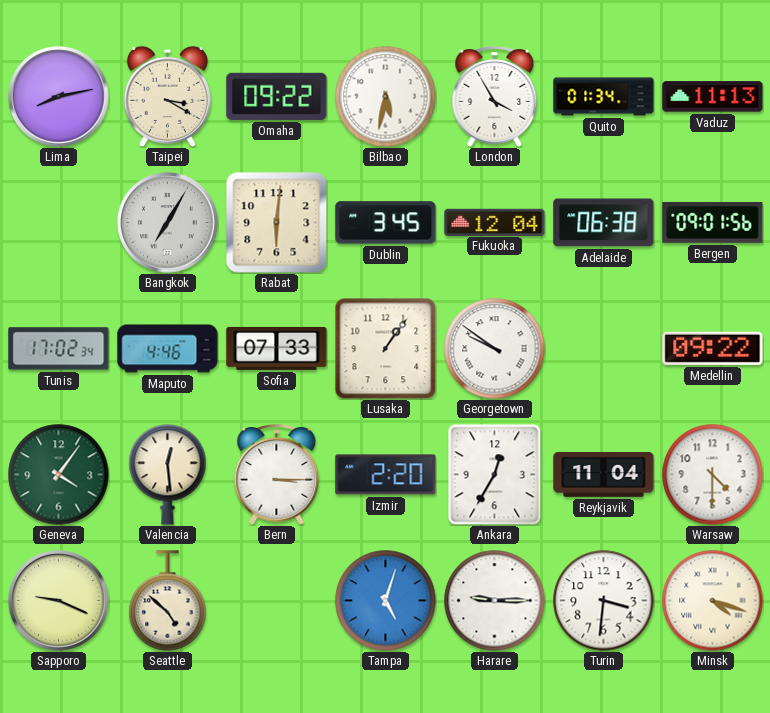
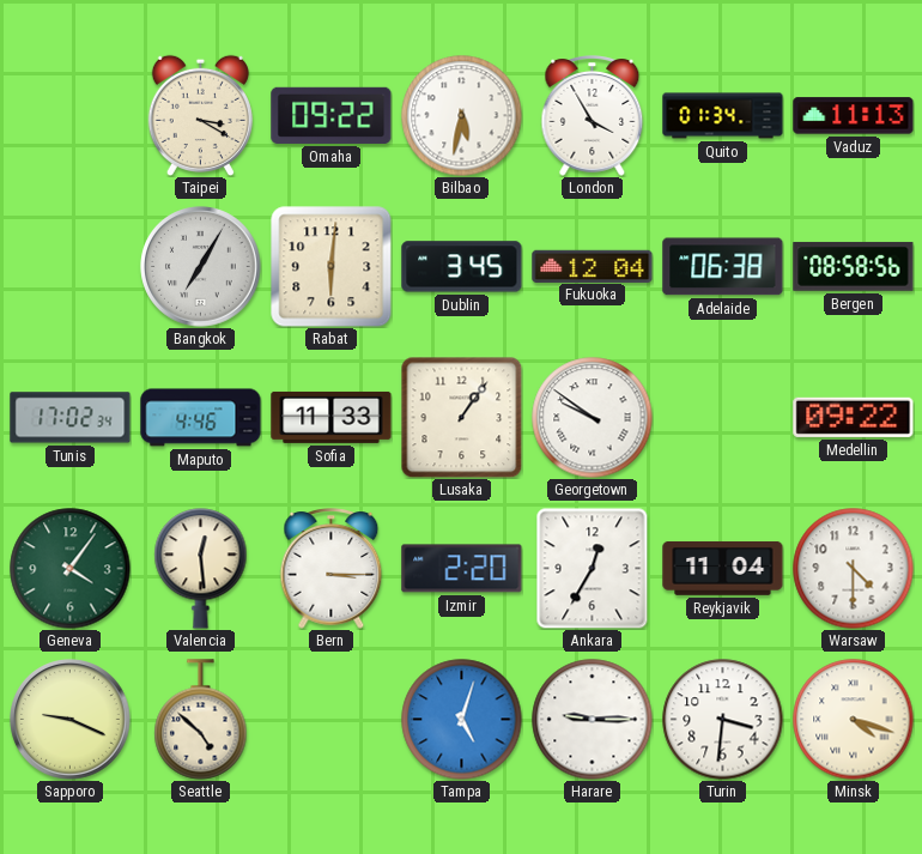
Lima: 8:13 -> none
Bergen: 09:01 -> 08:58
Sofia: 07:33 -> 11:33
